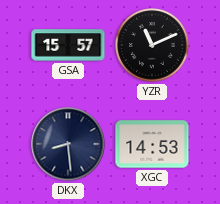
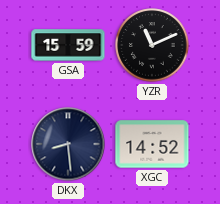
GSA: 15:57 -> 15:59
XGC: 14:53 -> 14:52
